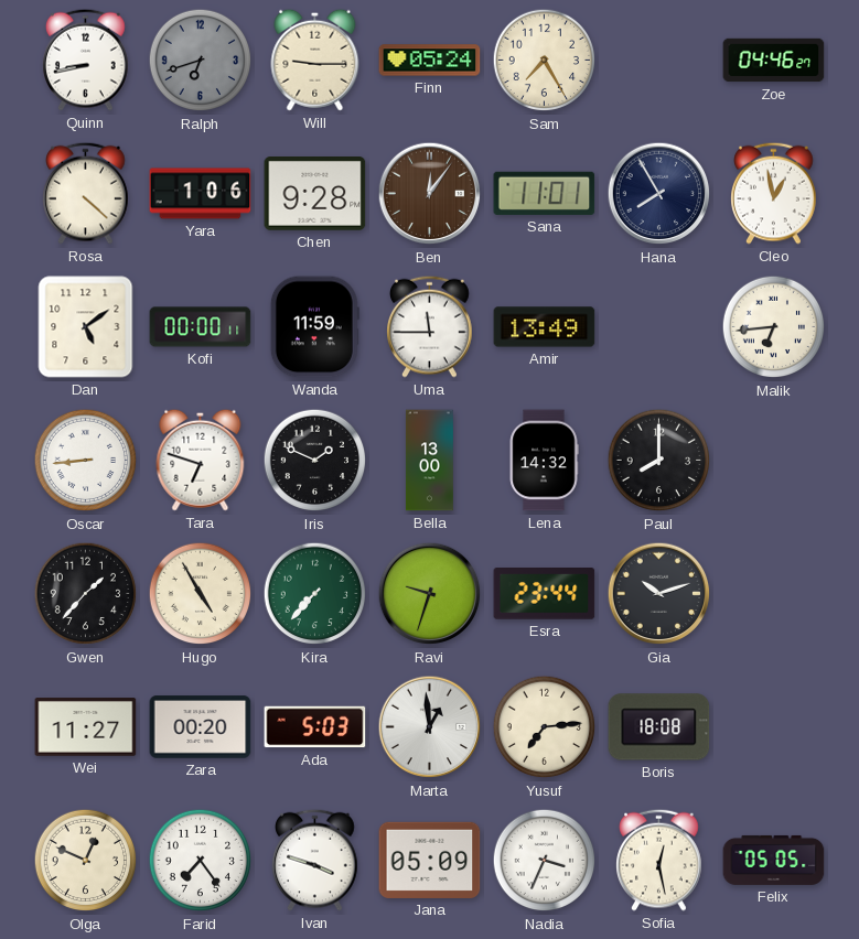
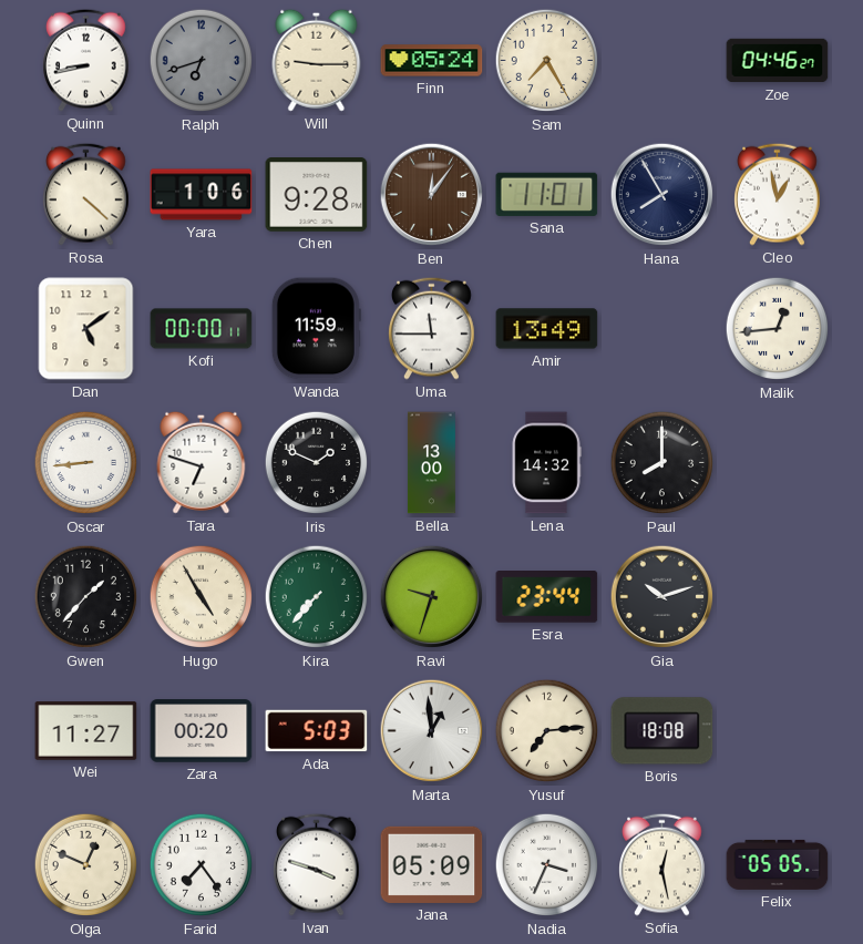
Malik: 6:44 -> 12:44
